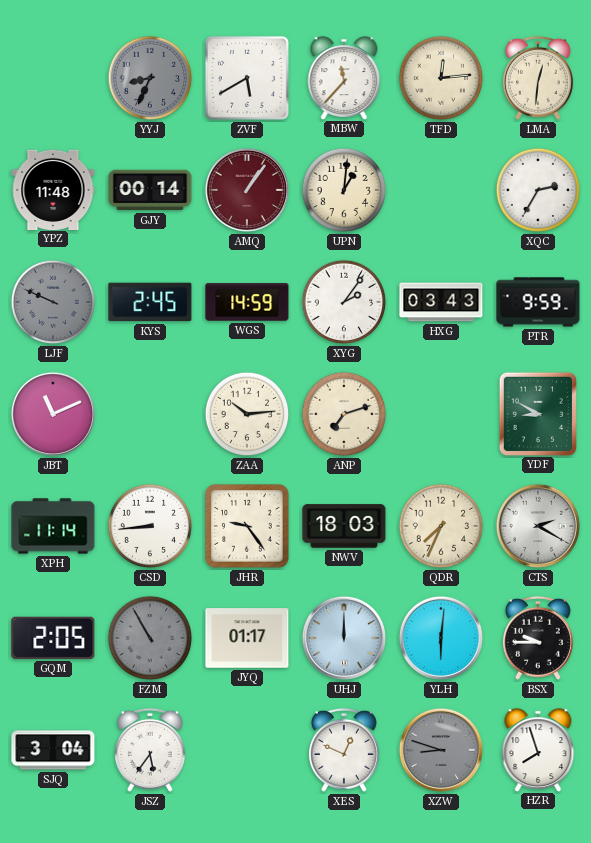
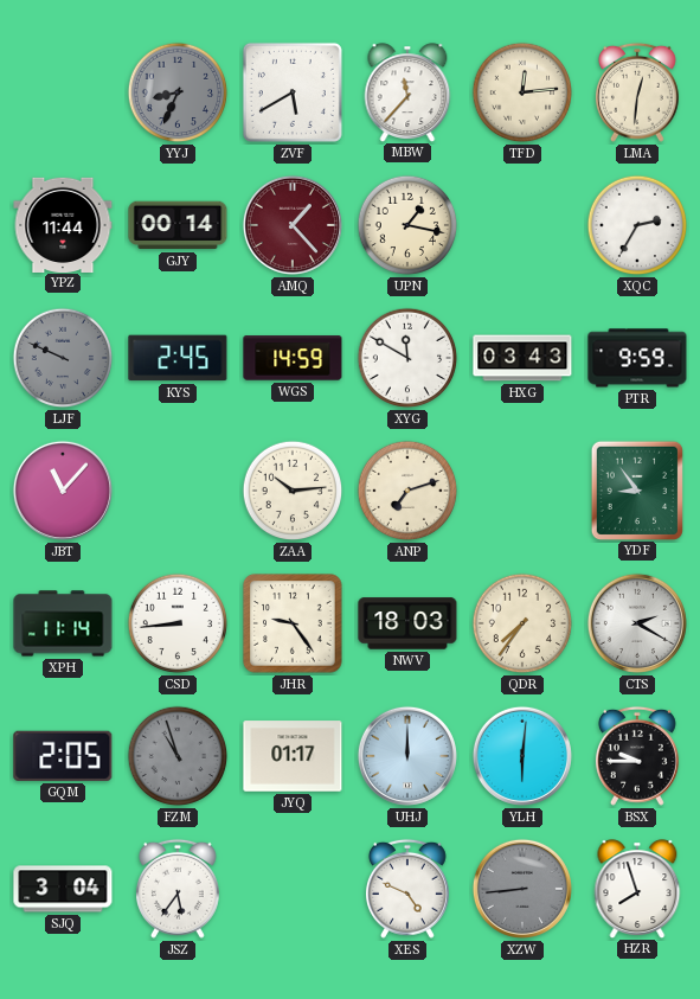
YPZ: 11:48 -> 11:44
AMQ: 1:06 -> 1:23
UPN: 1:01 -> 1:17
XYG: 2:06 -> 11:50
JBT: 11:11 -> 11:07
YDF: 8:50 -> 8:54
QDR: 7:34 -> 7:36
FZM: 10:55 -> 10:57
XES: 12:49 -> 4:49
XZW: 8:48 -> 8:44
